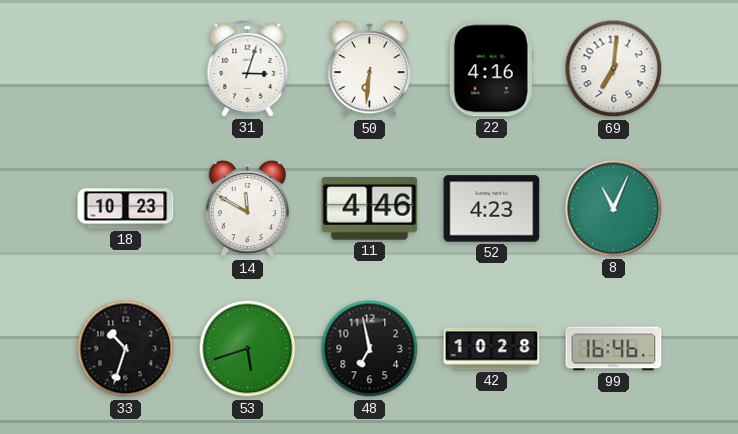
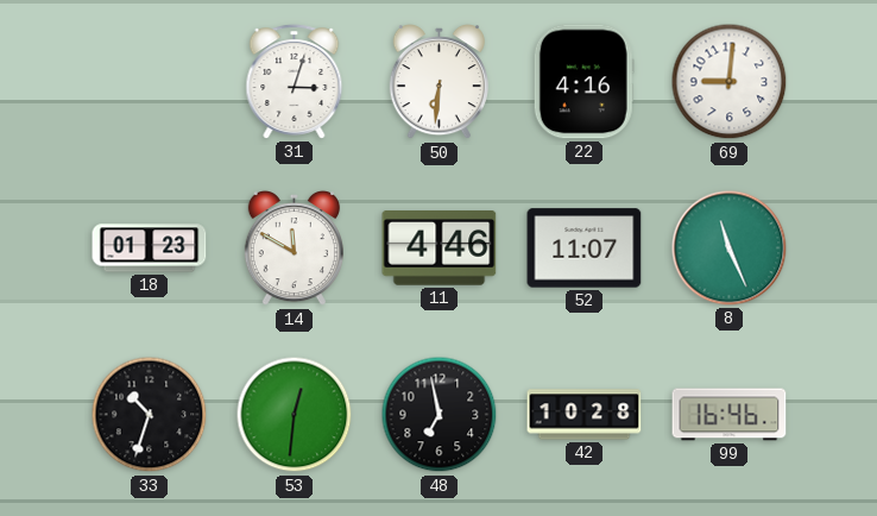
69: 7:01 -> 9:01
18: 10:23 -> 01:23
52: 4:23 -> 11:07
8: 11:04 -> 11:26
53: 5:42 -> 12:31
